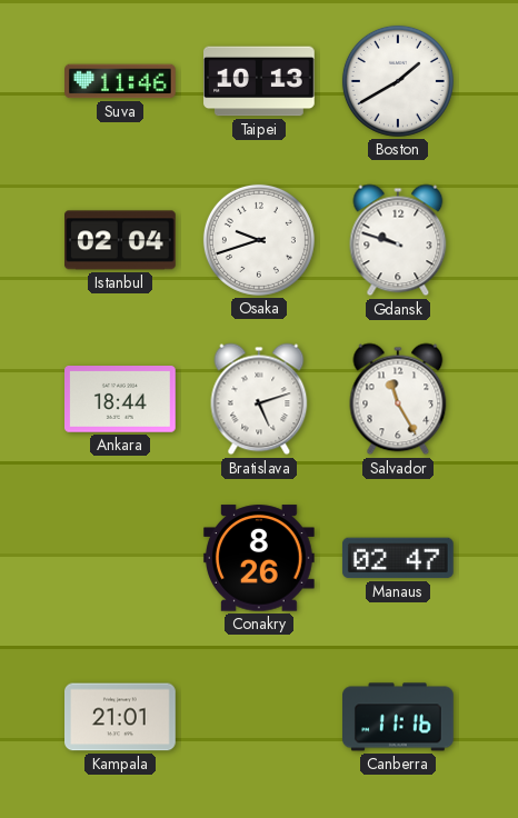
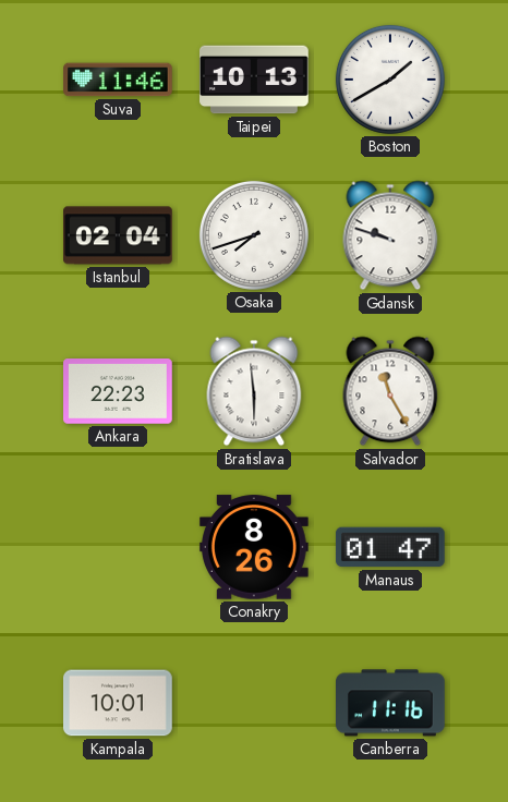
Osaka: 9:42 -> 7:42
Ankara: 18:44 -> 22:23
Bratislava: 5:12 -> 5:59
Manaus: 02:47 -> 01:47
Kampala: 21:01 -> 10:01
